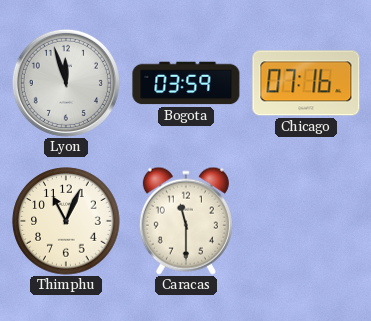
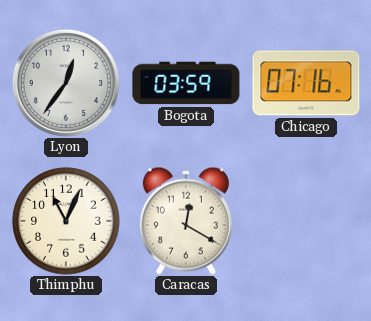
Lyon: 11:57 -> 12:36
Caracas: 11:30 -> 12:20
